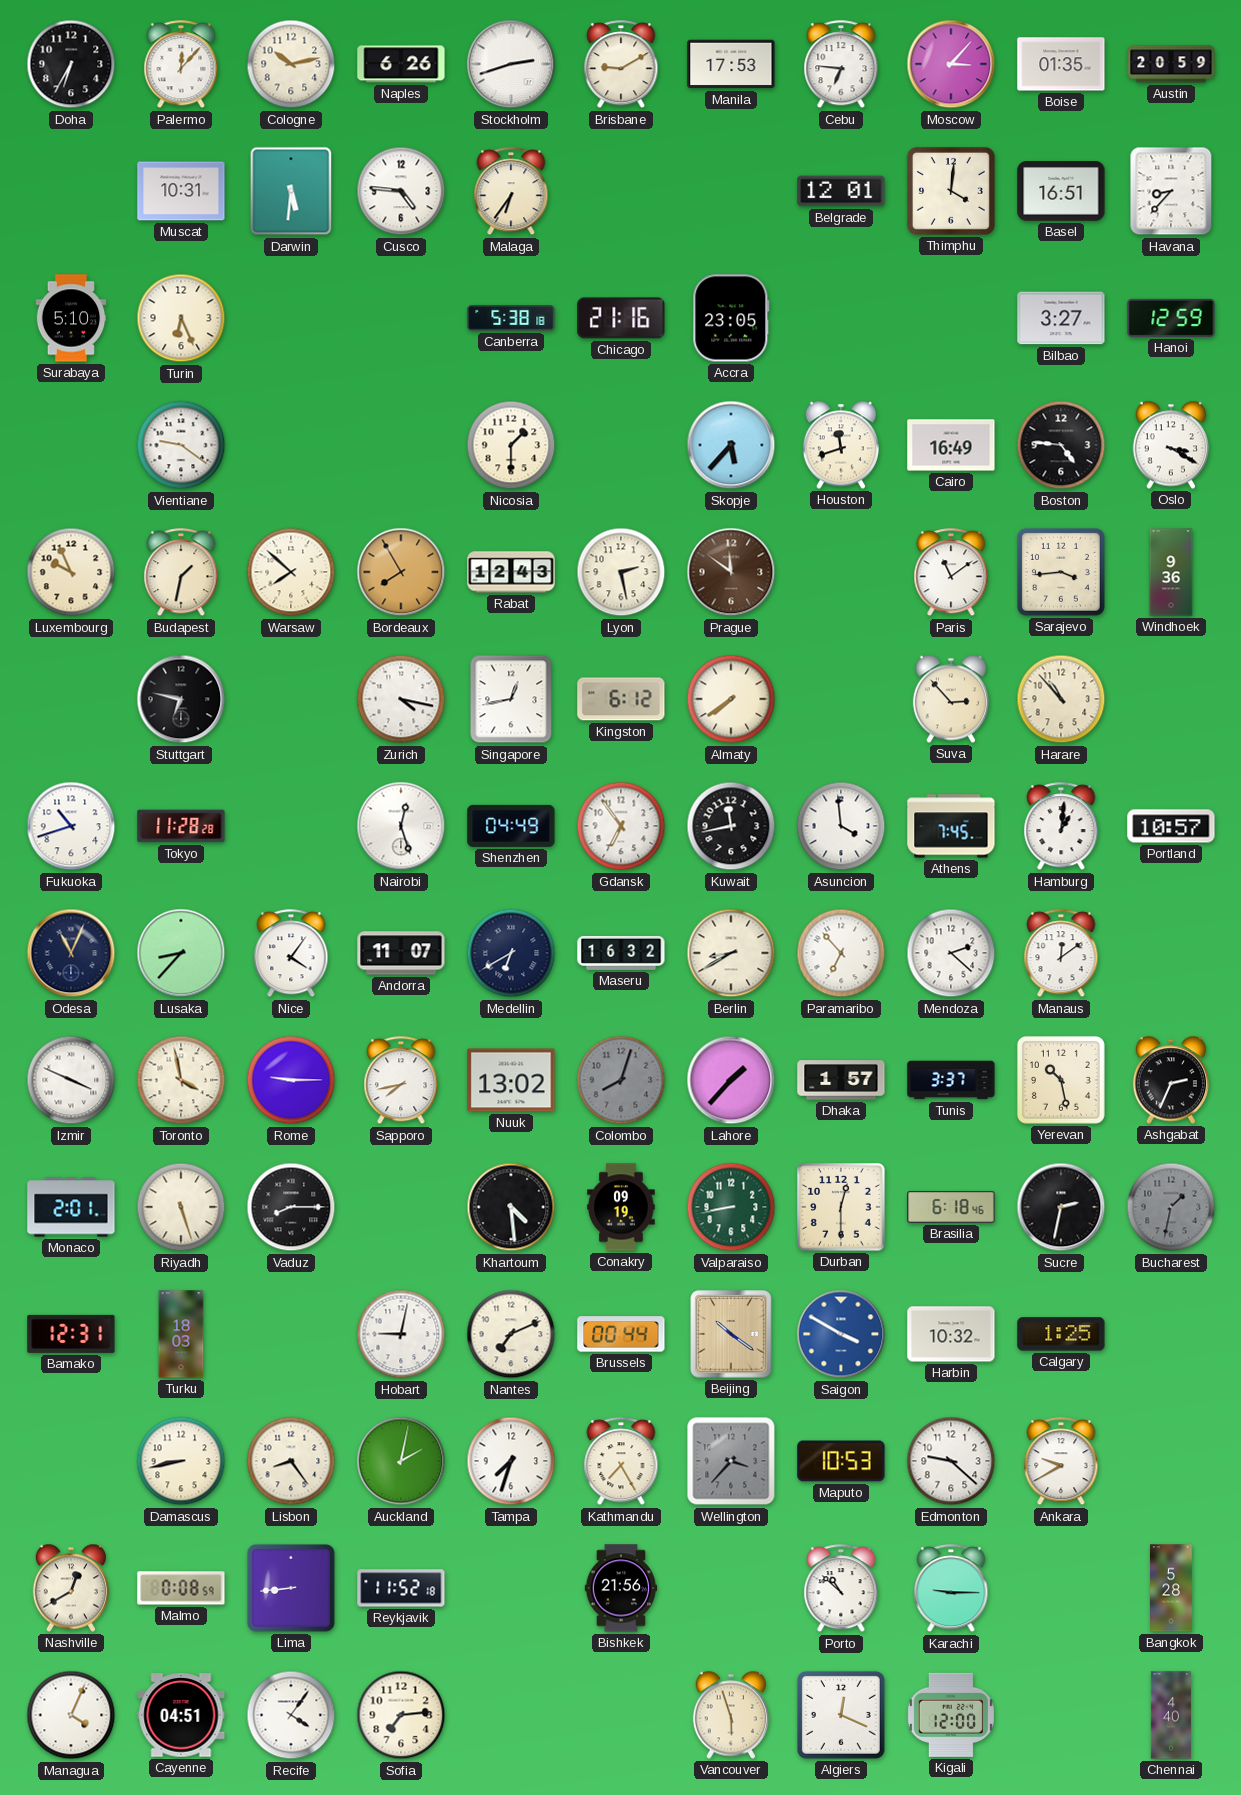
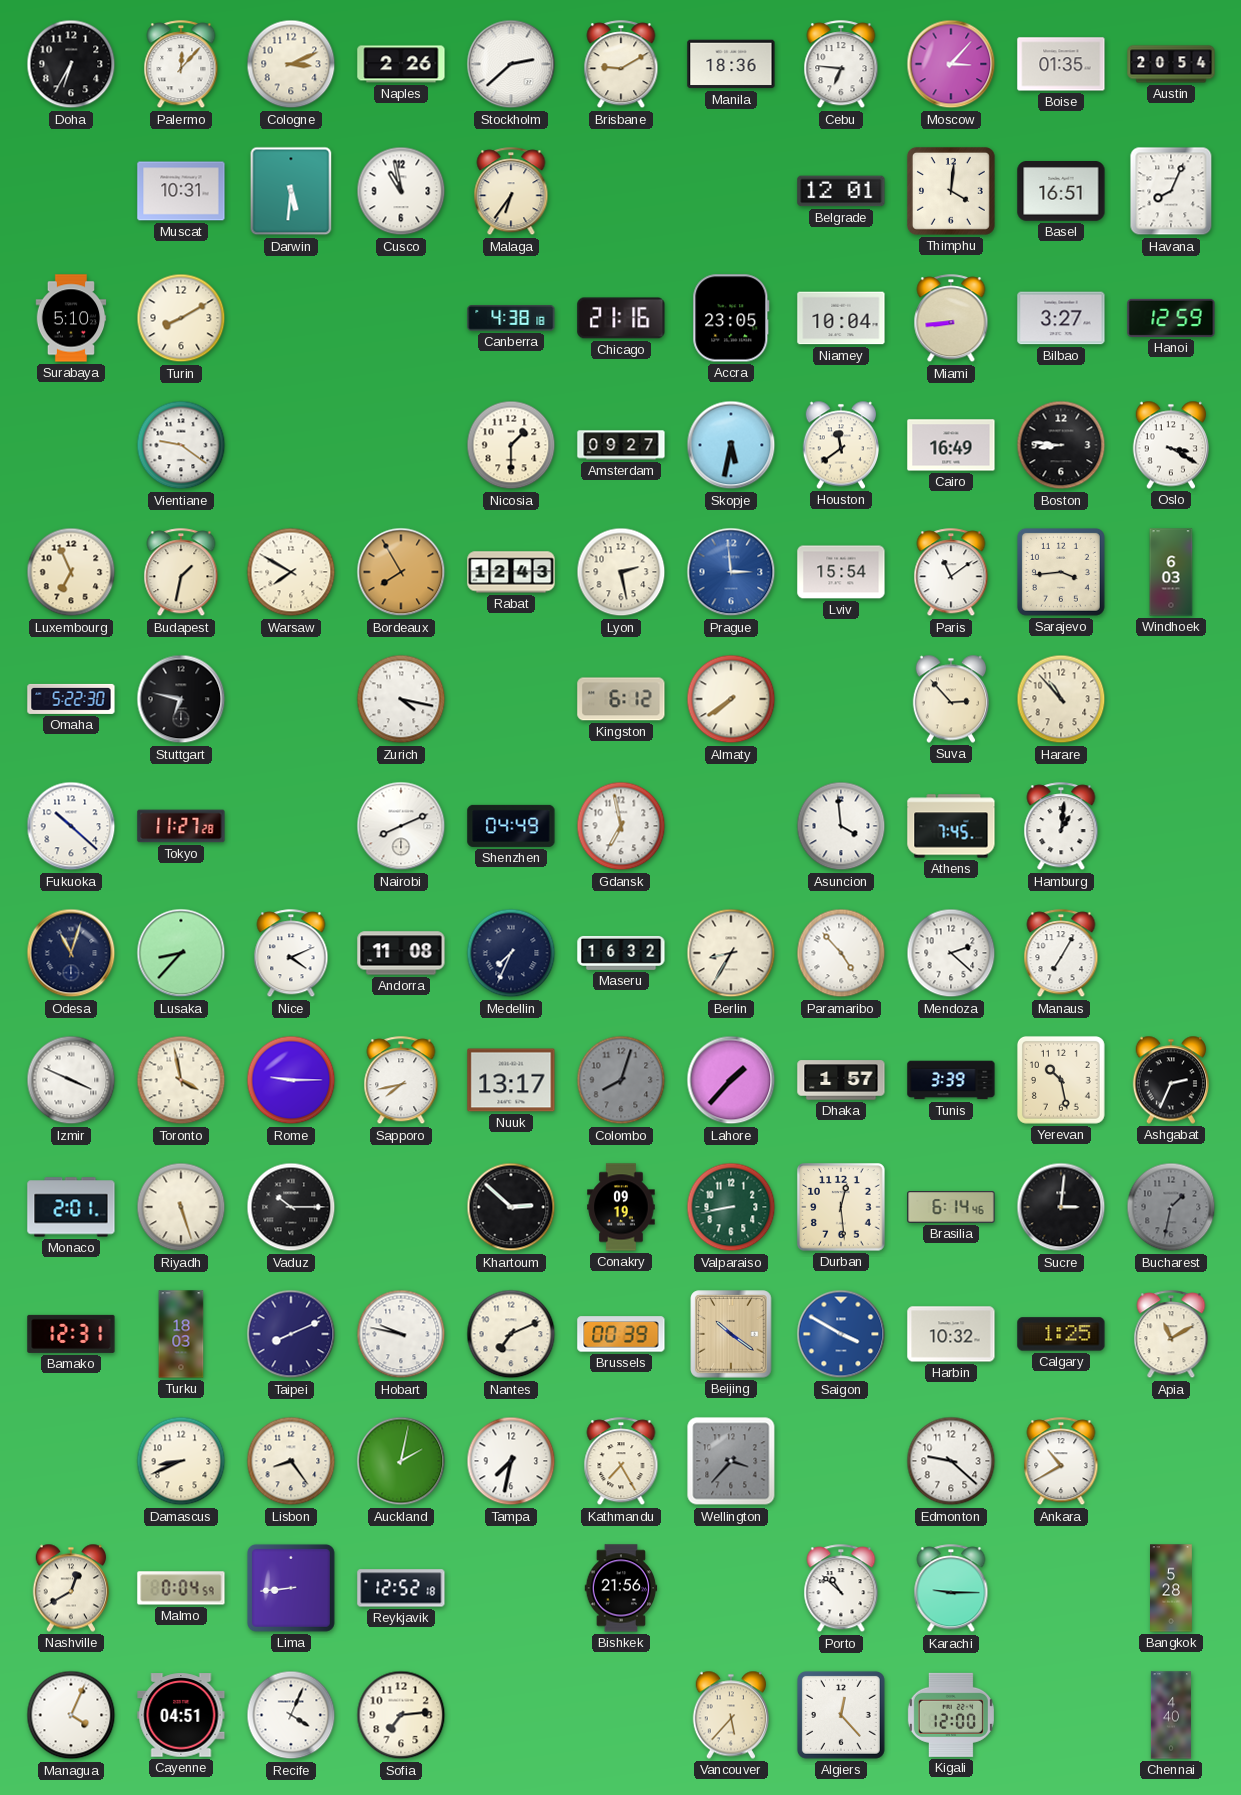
Cologne: 10:13 -> 3:11
Naples: 6:26 -> 2:26
Stockholm: 2:42 -> 2:38
Manila: 17:53 -> 18:36
Austin: 20:59 -> 20:54
Cusco: 4:46 -> 10:58
Havana: 8:37 -> 8:04
Turin: 6:26 -> 8:10
Canberra: 5:38 -> 4:38
Niamey: none -> 10:04
Miami: none -> 8:44
Amsterdam: none -> 09:27
Skopje: 5:37 -> 5:32
Houston: 11:42 -> 11:39
Boston: 4:46 -> 8:46
Luxembourg: 9:56 -> 6:56
Warsaw: 7:52 -> 7:50
Prague: 11:51 -> 2:59
Prague dial: brown -> blue
Lviv: none -> 15:54
Windhoek: 9:36 -> 6:03
Omaha: none -> 5:22
Singapore: 12:43 -> none
Fukuoka: 10:42 -> 10:22
Tokyo: 11:28 -> 11:27
Nairobi: 12:27 -> 8:11
Gdansk: 6:54 -> 6:58
Kuwait: 11:43 -> none
Portland: 10:57 -> none
Odesa: 11:04 -> 11:03
Nice: 4:06 -> 4:11
Andorra: 11:07 -> 11:08
Medellin: 6:40 -> 7:34
Berlin: 8:40 -> 8:35
Paramaribo: 6:53 -> 4:53
Manaus: 12:09 -> 7:05
Nuuk: 13:02 -> 13:17
Tunis: 3:37 -> 3:39
Vaduz: 8:15 -> 10:15
Khartoum: 4:29 -> 2:52
Durban: 12:30 -> 12:29
Brasilia: 6:18 -> 6:14
Sucre: 2:32 -> 3:01
Taipei: none -> 8:11
Hobart: 9:02 -> 9:47
Brussels: 00:44 -> 00:39
Apia: none -> 11:10
Damascus: 8:43 -> 8:41
Tampa: 7:33 -> 7:32
Maputo: 10:53 -> none
Ankara: 9:40 -> 10:40
Malmo: 0:08 -> 0:04
Reykjavik: 11:52 -> 12:52
Recife: 4:06 -> 4:04
Vancouver: 5:57 -> 5:37
Algiers: 12:19 -> 12:23
